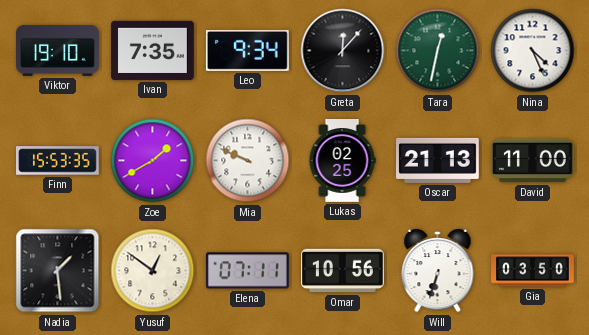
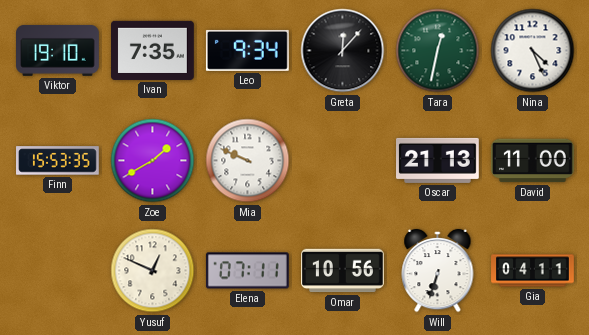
Lukas: 02:25 -> none
Nadia: 1:29 -> none
Yusuf: 12:51 -> 12:49
Gia: 03:50 -> 04:11
